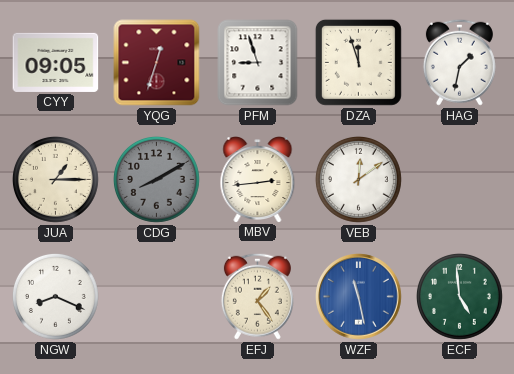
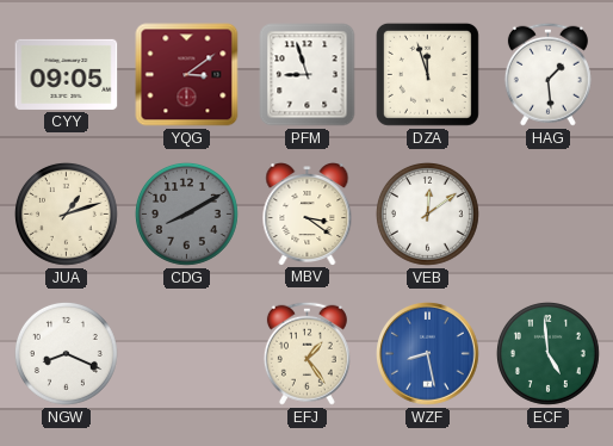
YQG: 12:33 -> 3:09
HAG: 1:32 -> 1:29
JUA: 1:15 -> 1:12
MBV: 2:44 -> 3:21
WZF: 11:28 -> 8:28
